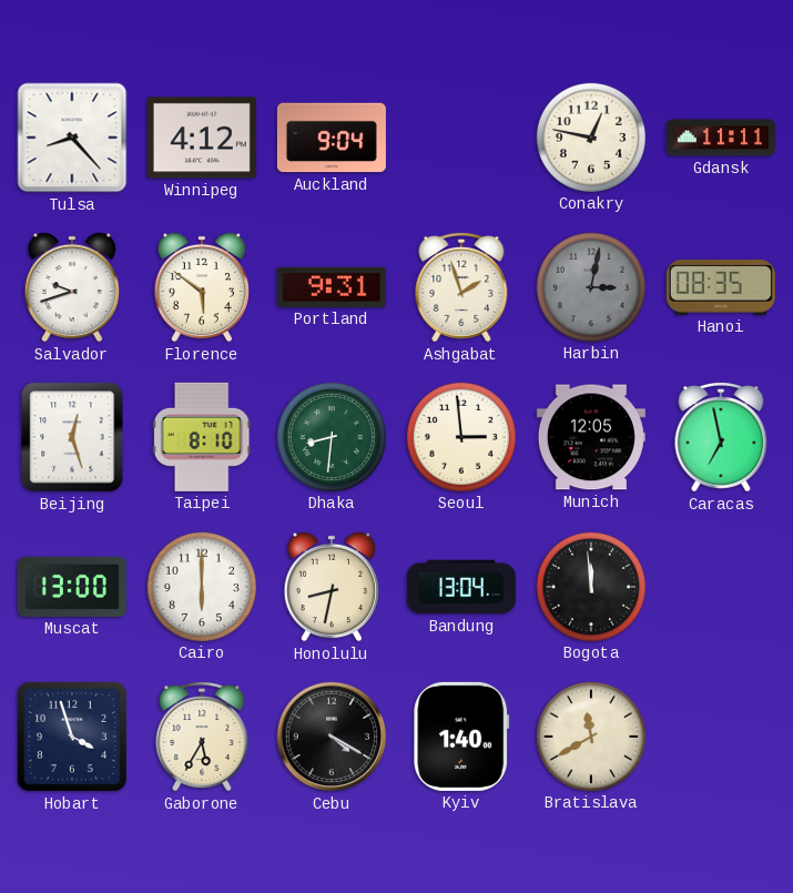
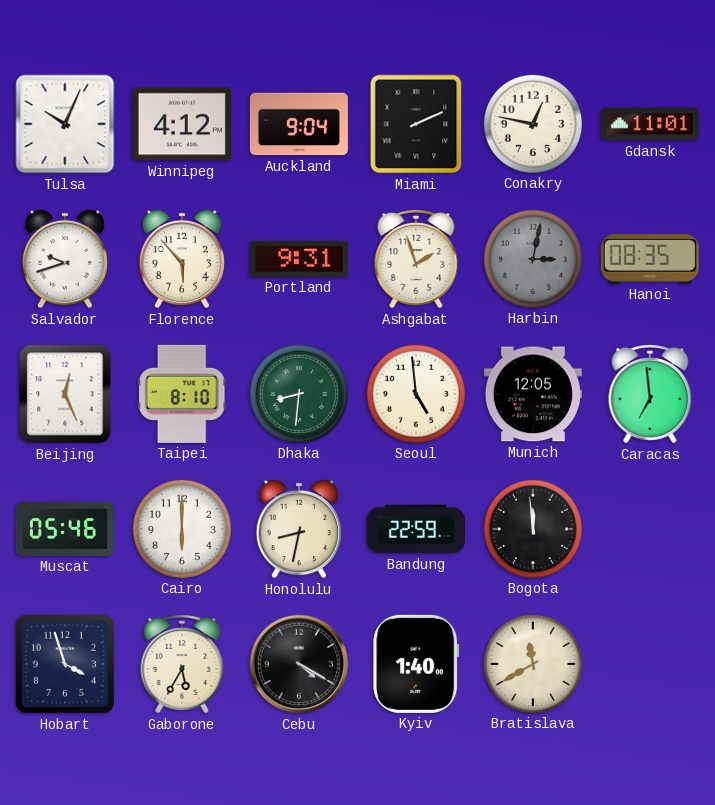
Tulsa: 8:23 -> 10:04
Miami: none -> 2:11
Gdansk: 11:11 -> 11:01
Florence: 5:51 -> 5:53
Beijing: 12:27 -> 12:26
Seoul: 2:59 -> 4:59
Caracas: 6:58 -> 6:59
Muscat: 13:00 -> 05:46
Bandung: 13:04 -> 22:59
